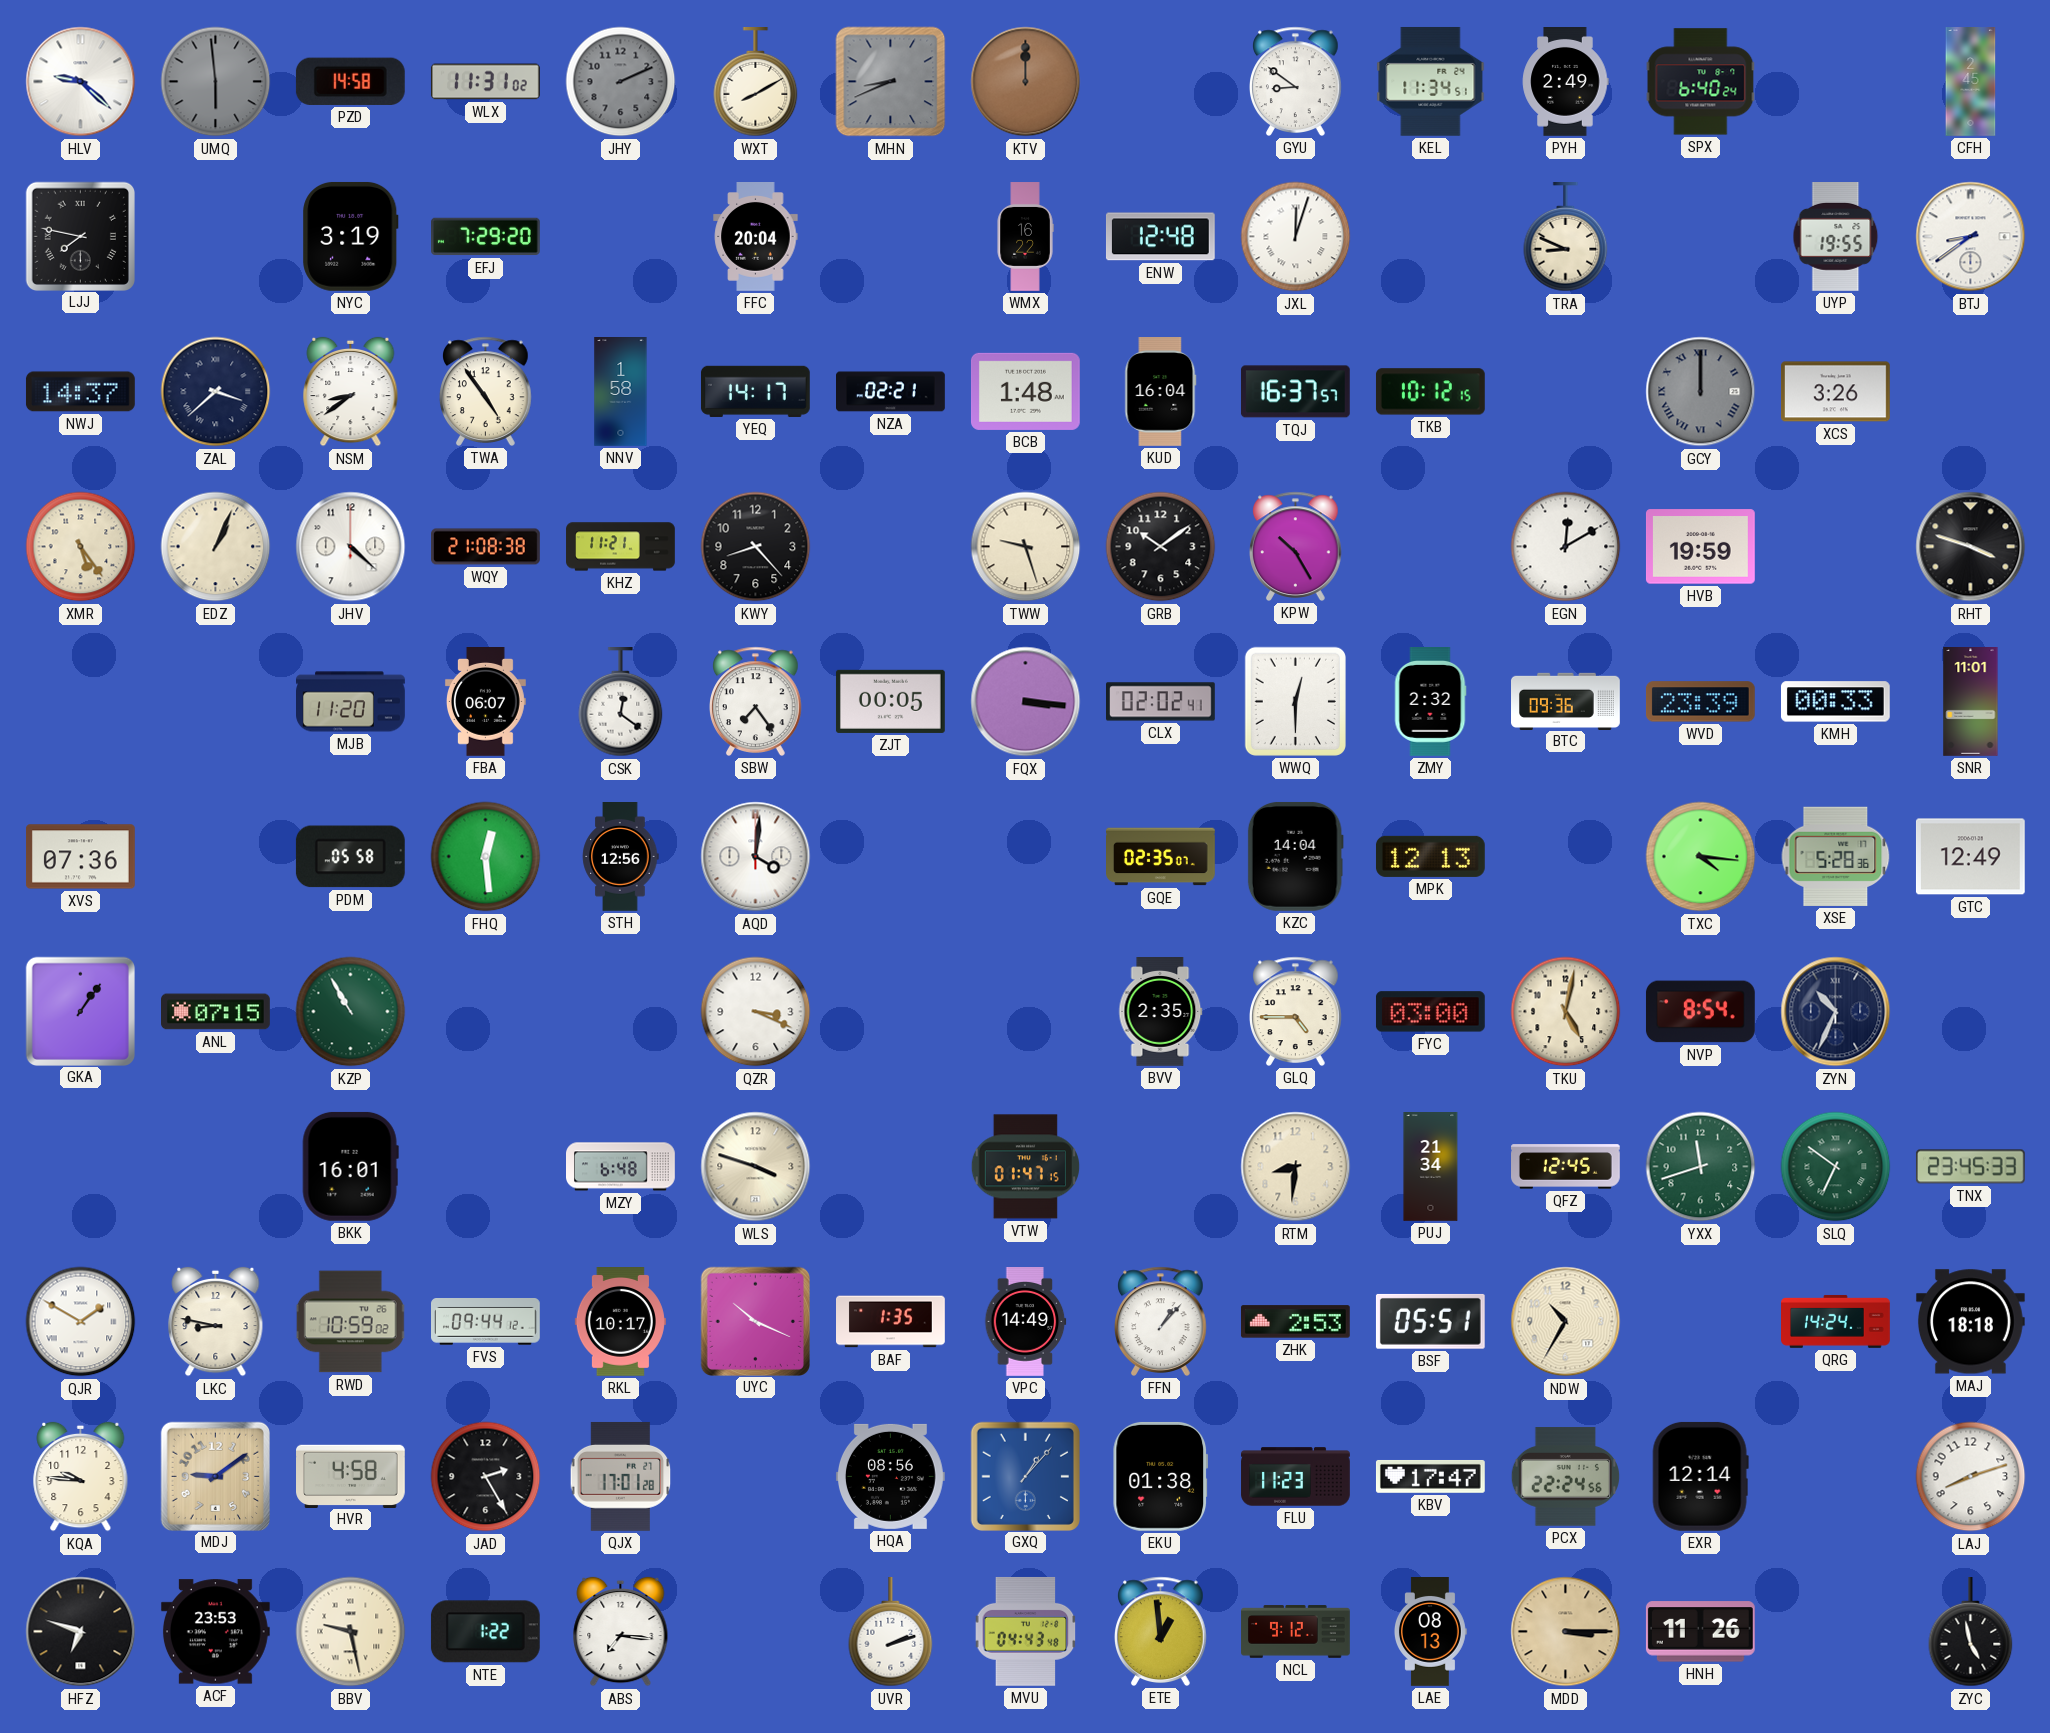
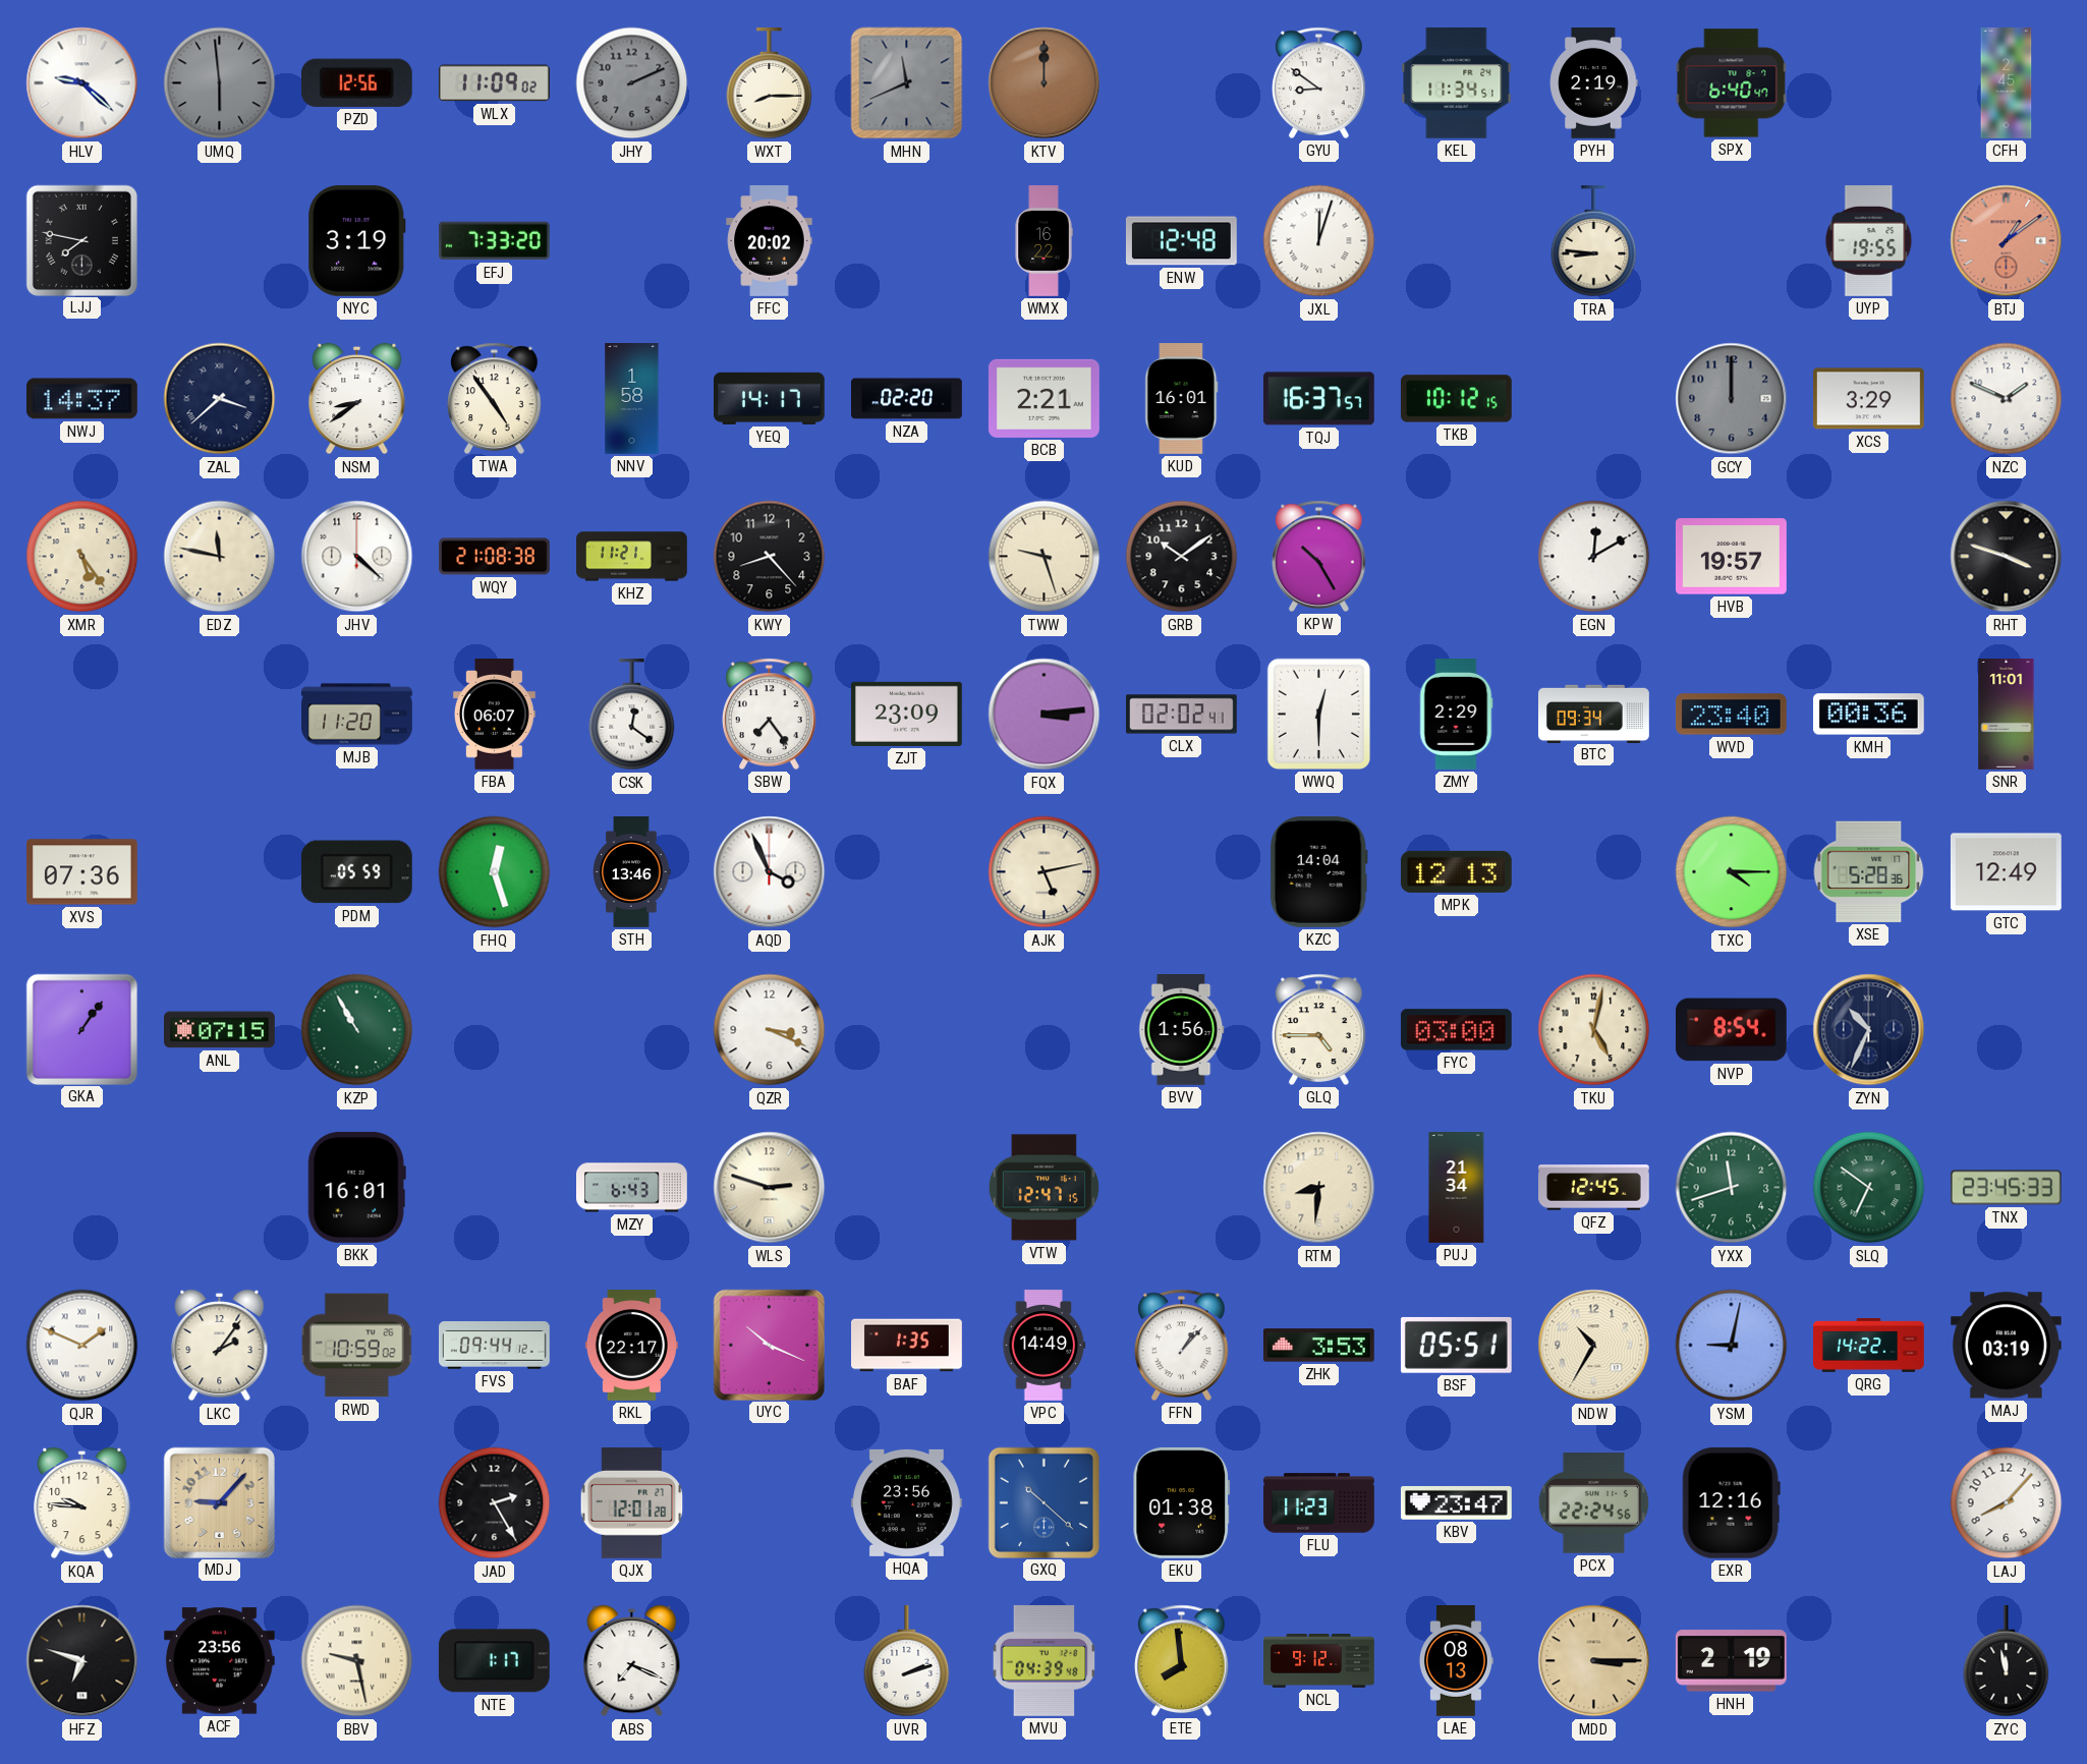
PZD: 14:58 -> 12:56
WLX: 11:31 -> 11:09
WXT: 8:10 -> 8:15
MHN: 8:41 -> 11:41
PYH: 2:49 -> 2:19
SPX: 6:40:24 -> 6:40:47
EFJ: 7:29 -> 7:33
FFC: 20:04 -> 20:02
TRA: 8:49 -> 8:46
BTJ: 8:39 -> 1:09
BTJ dial: white -> salmon
NZA: 02:21 -> 02:20
BCB: 1:48 -> 2:21
KUD: 16:04 -> 16:01
GCY numerals: Roman -> Arabic
XCS: 3:26 -> 3:29
NZC: none -> 1:49
EDZ: 1:04 -> 11:47
HVB: 19:59 -> 19:57
ZJT: 00:05 -> 23:09
FQX: 3:16 -> 3:14
ZMY: 2:32 -> 2:29
BTC: 09:36 -> 09:34
WVD: 23:39 -> 23:40
KMH: 00:33 -> 00:36
PDM: 05:58 -> 05:59
FHQ: 12:29 -> 12:27
STH: 12:56 -> 13:46
AQD: 4:01 -> 3:56
AJK: none -> 5:13
GQE: 02:35 -> none
TXC: 4:16 -> 4:15
BVV: 2:35 -> 1:56
MZY: 6:48 -> 6:43
WLS: 3:48 -> 2:48
VTW: 01:47 -> 12:47
QJR: 1:50 -> 1:49
LKC: 8:47 -> 2:06
RKL: 10:17 -> 22:17
ZHK: 2:53 -> 3:53
YSM: none -> 9:02
QRG: 14:24 -> 14:22
MAJ: 18:18 -> 03:19
MDJ: 9:09 -> 9:07
HVR: 4:58 -> none
QJX: 17:01 -> 12:01
HQA: 08:56 -> 23:56
GXQ: 1:07 -> 10:22
KBV: 17:47 -> 23:47
EXR: 12:14 -> 12:16
LAJ: 8:12 -> 8:07
ACF: 23:53 -> 23:56
NTE: 1:22 -> 1:17
ABS: 7:16 -> 7:19
MVU: 04:43 -> 04:39
ETE: 12:59 -> 7:59
HNH: 11:26 -> 2:19
ZYC: 4:58 -> 11:58
